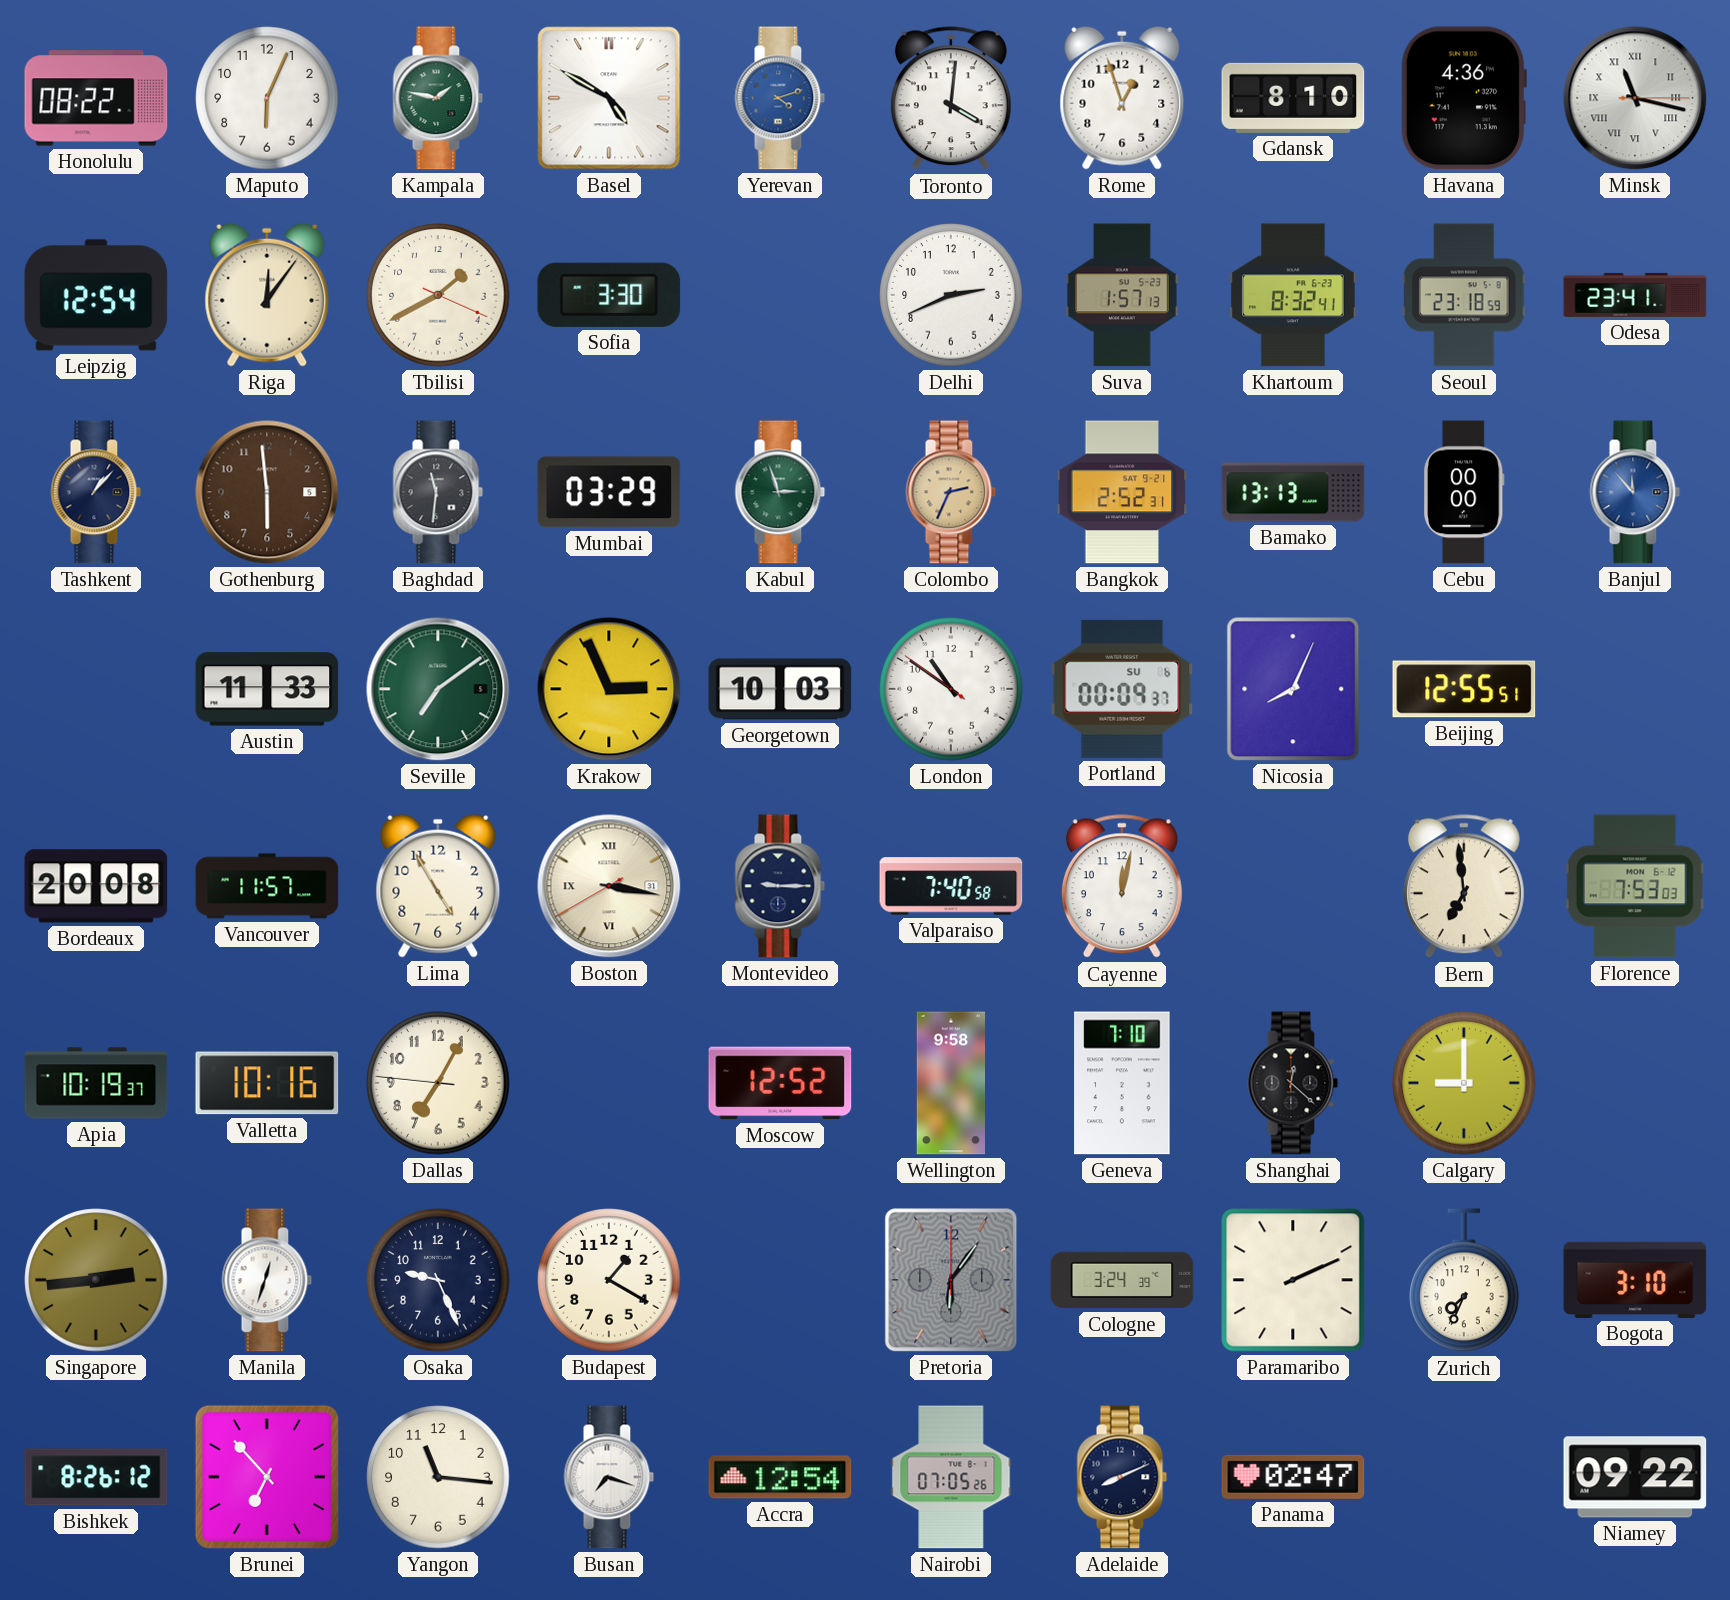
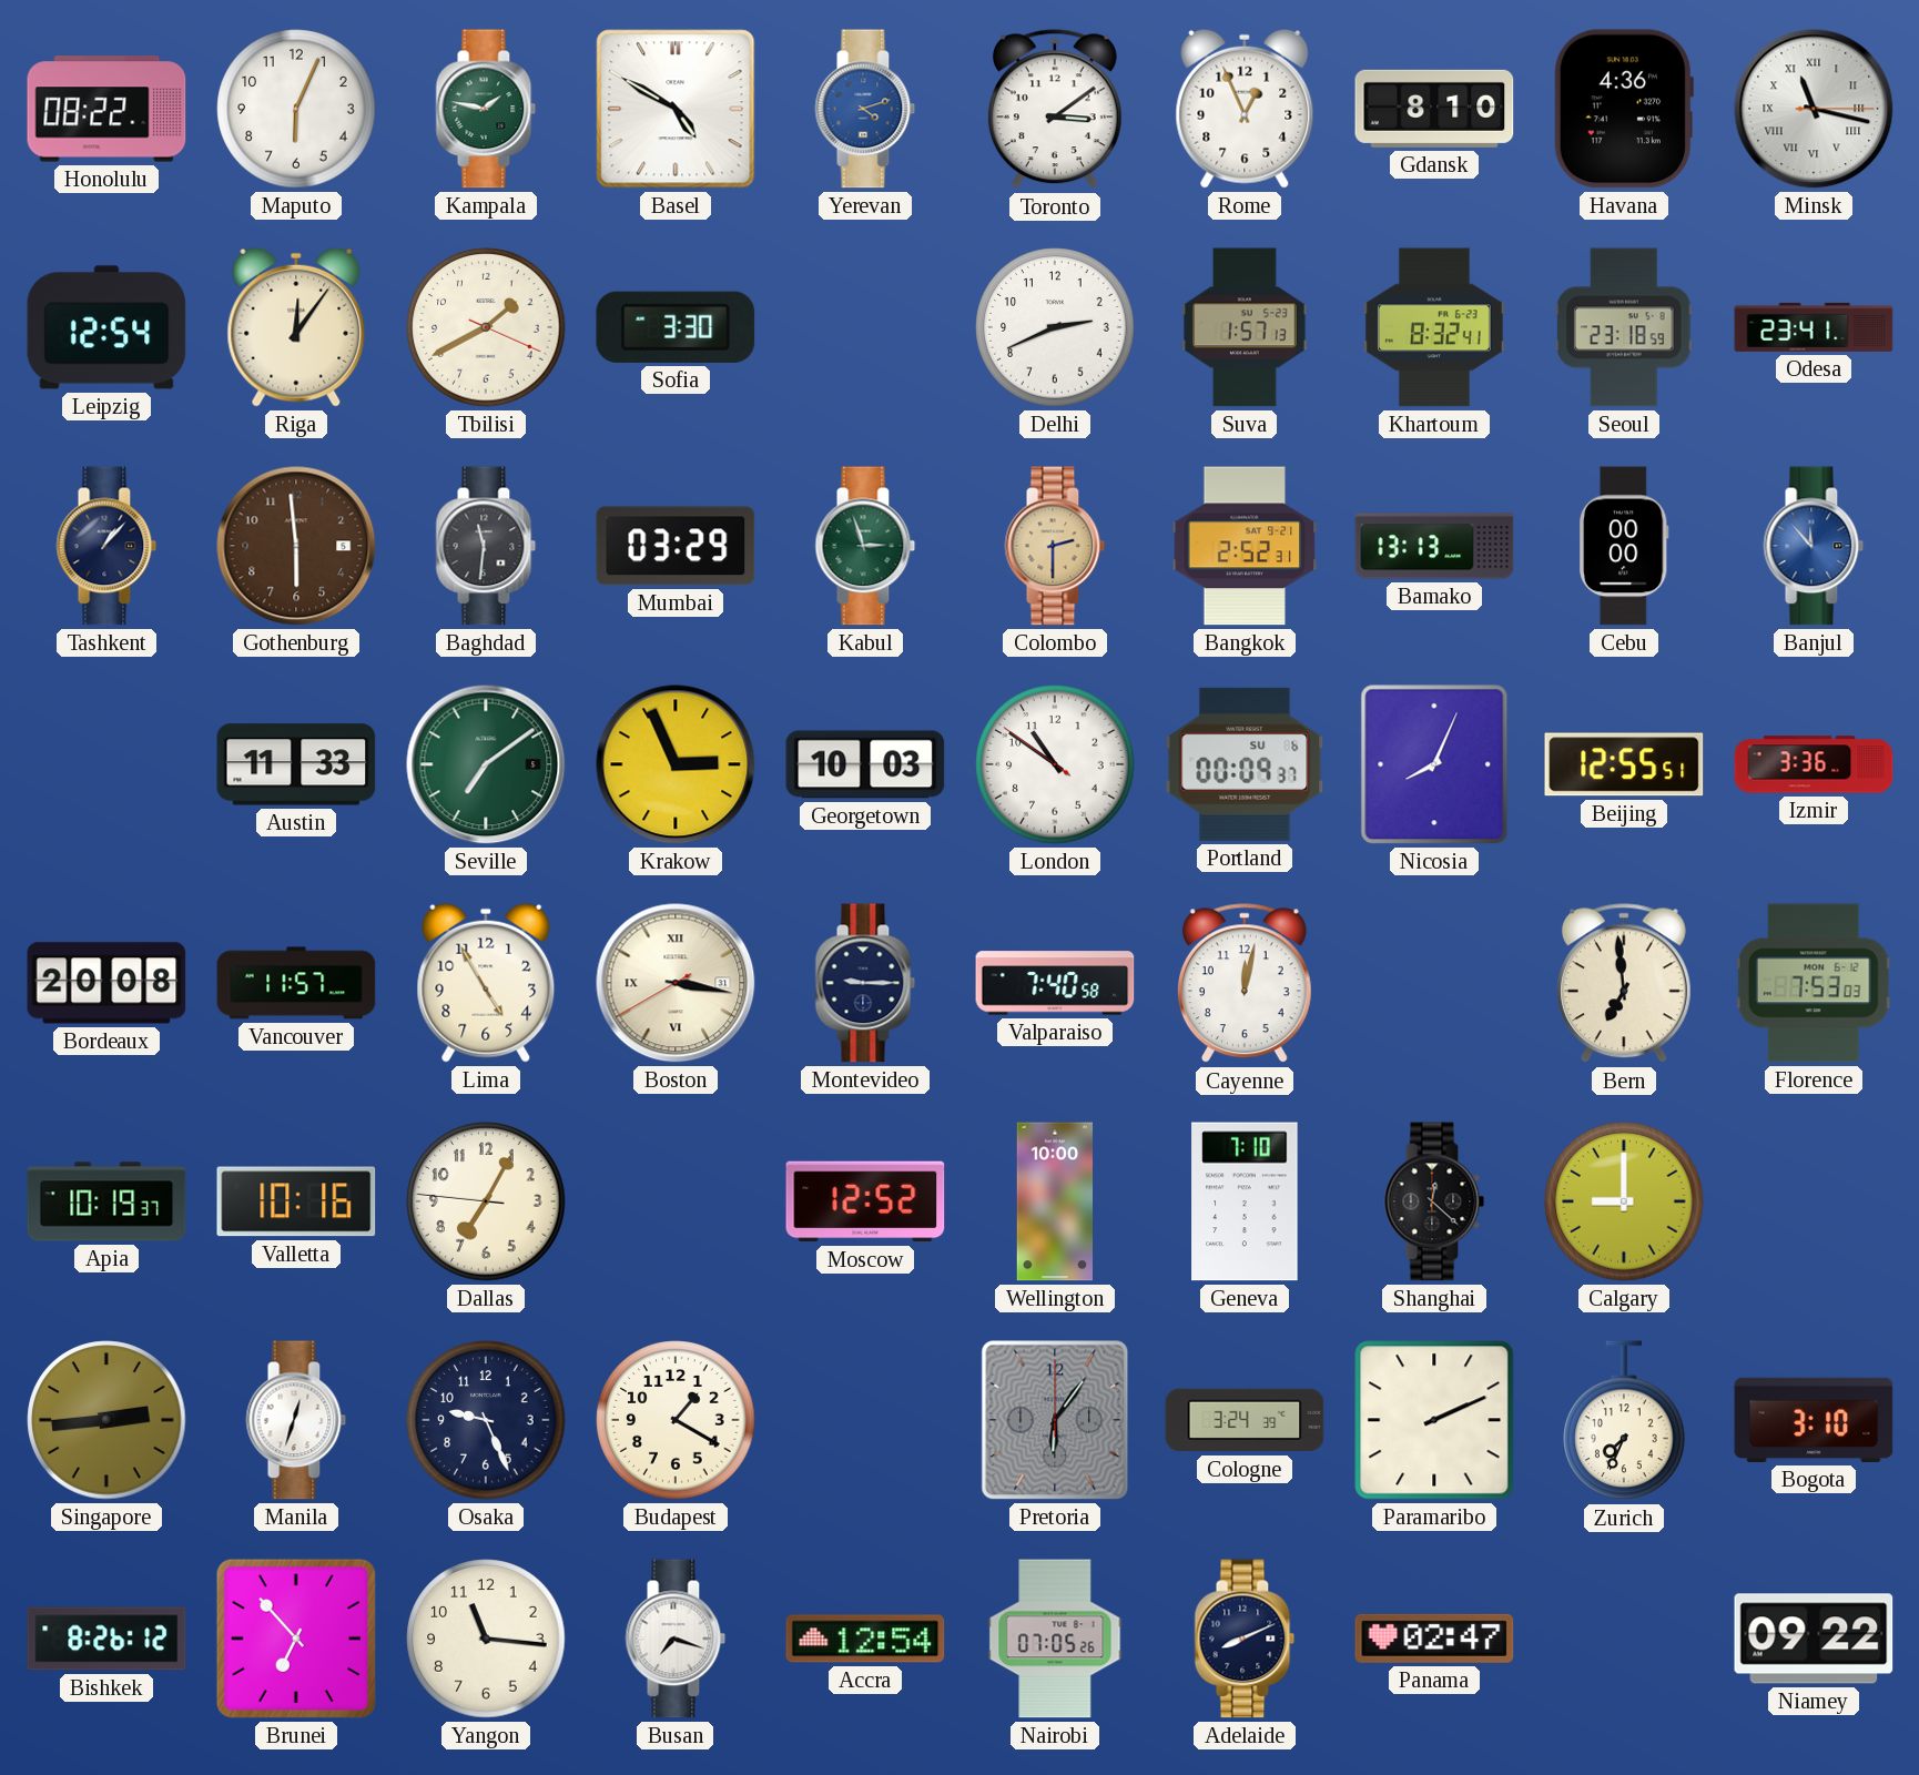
Toronto: 4:01 -> 3:09
Rome: 12:57 -> 12:56
Colombo: 2:34 -> 2:30
Izmir: none -> 3:36
Wellington: 9:58 -> 10:00
